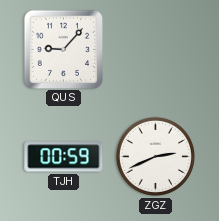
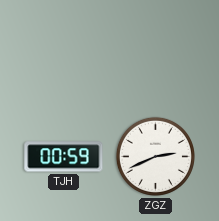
QUS: 9:07 -> none
